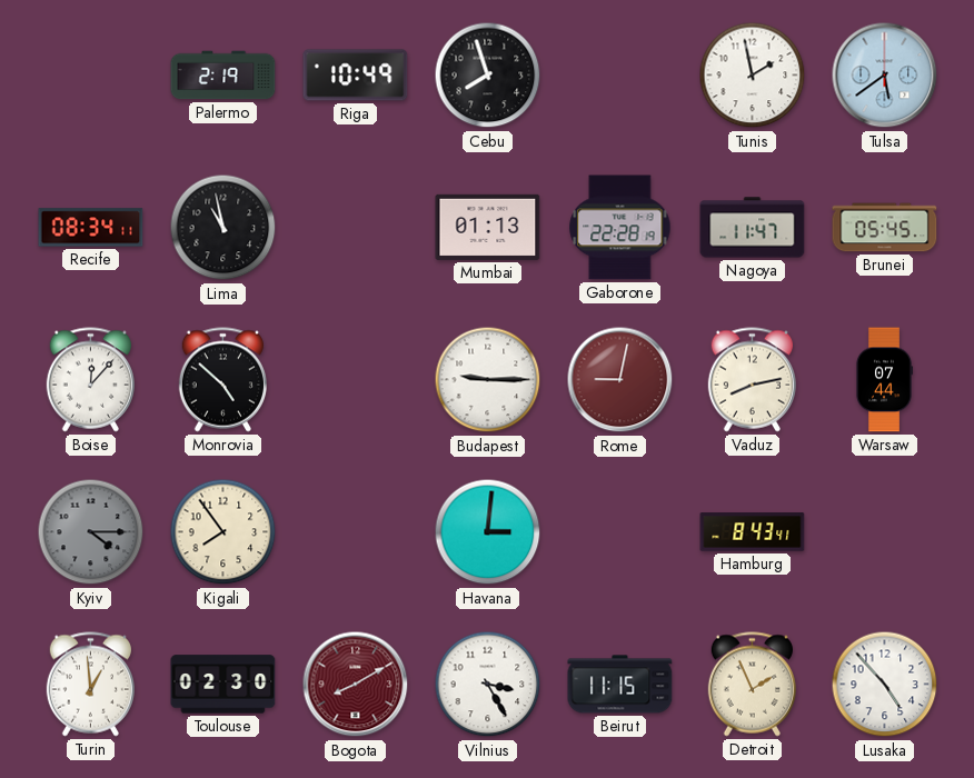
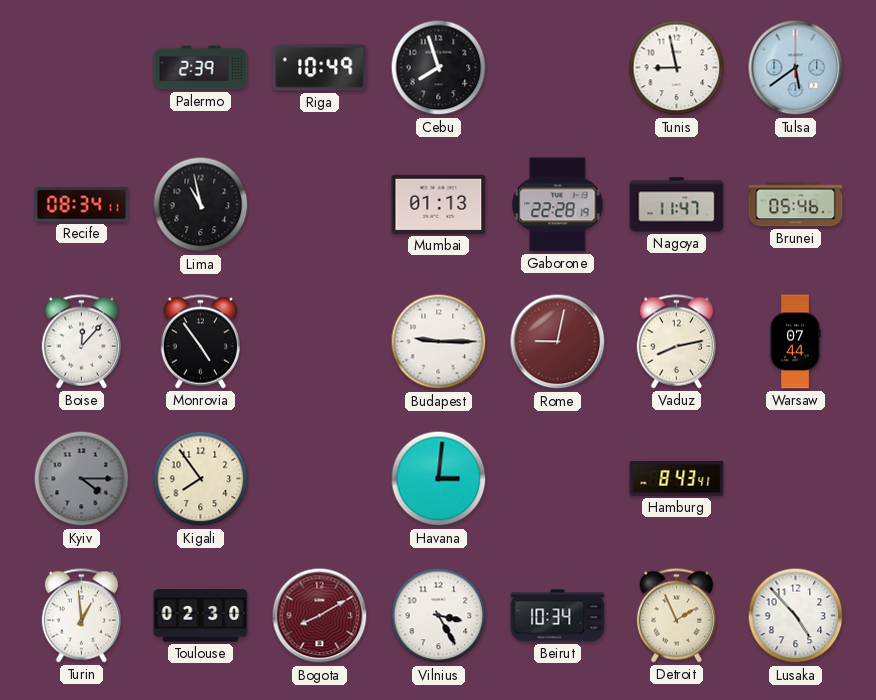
Palermo: 2:19 -> 2:39
Tunis: 1:58 -> 8:58
Brunei: 05:45 -> 05:46
Monrovia: 4:52 -> 4:54
Beirut: 11:15 -> 10:34
